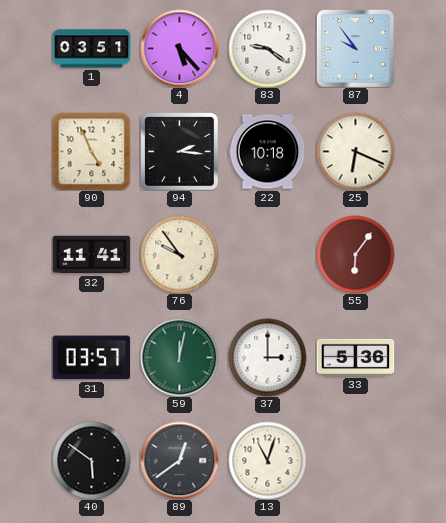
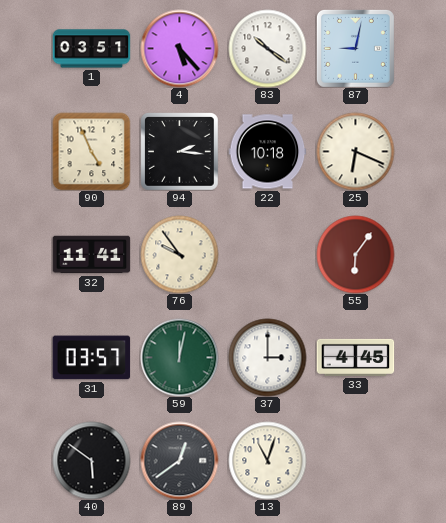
83: 9:21 -> 10:21
87: 9:54 -> 9:02
33: 5:36 -> 4:45
